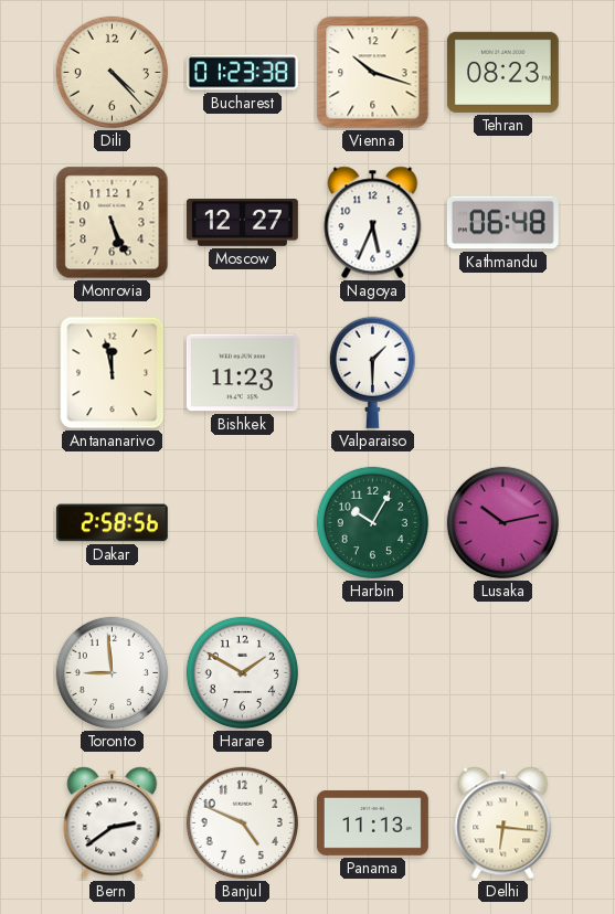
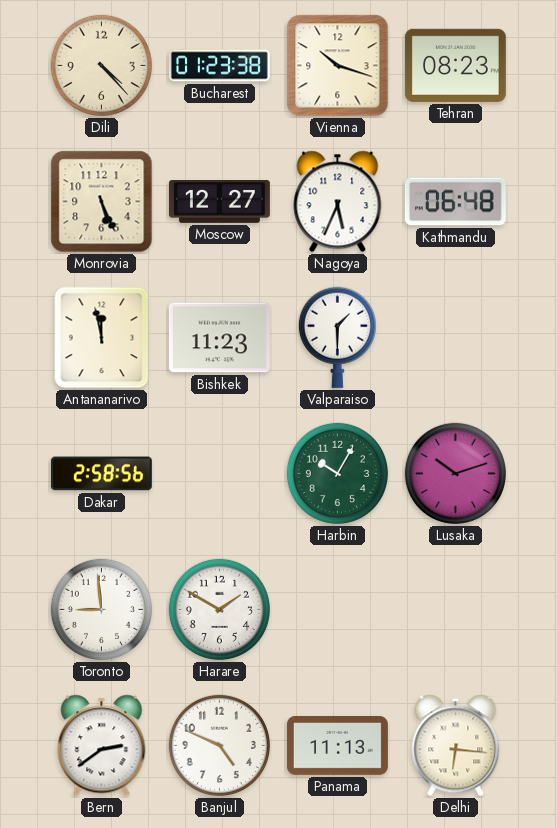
Lusaka: 10:13 -> 10:12
